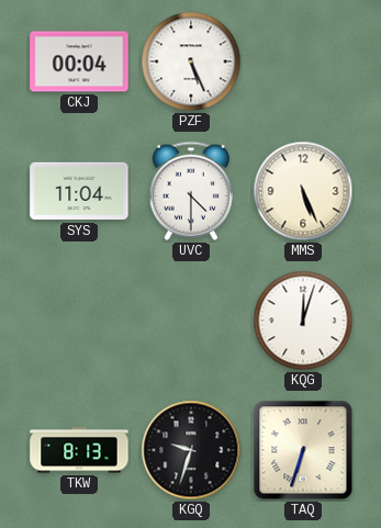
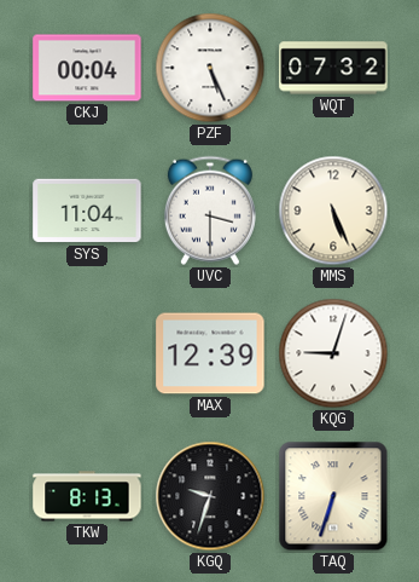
WQT: none -> 07:32
UVC: 4:30 -> 3:30
MAX: none -> 12:39
KQG: 12:03 -> 9:03
